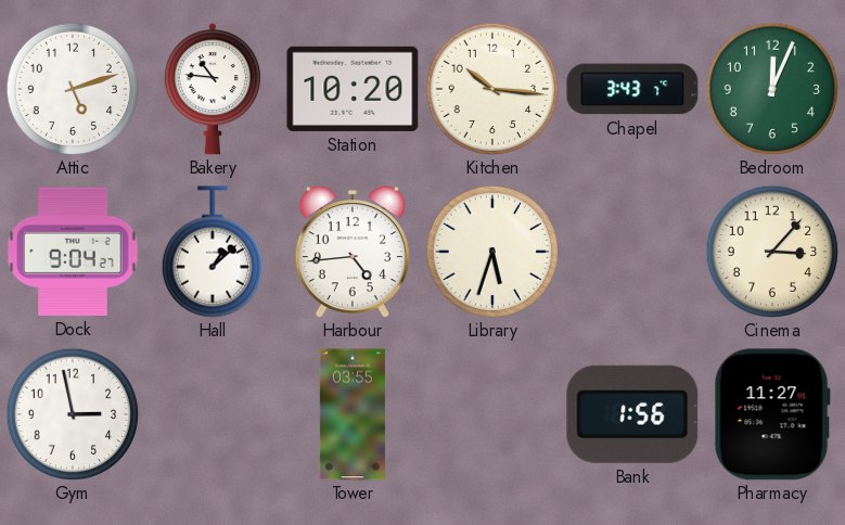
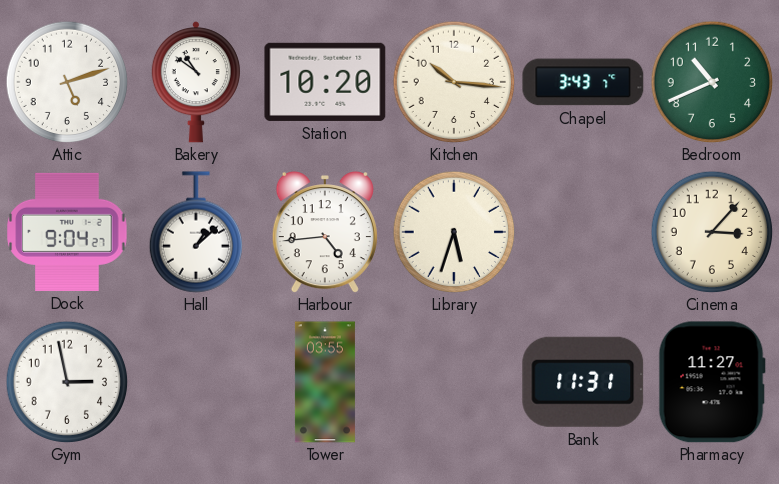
Bakery: 10:46 -> 10:51
Bedroom: 12:04 -> 10:41
Bank: 1:56 -> 11:31
